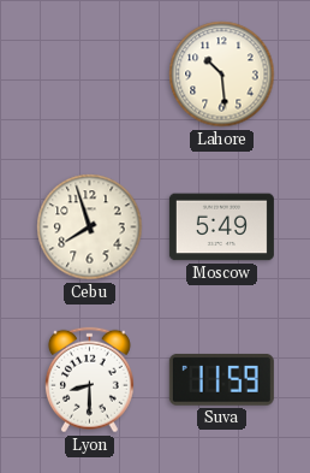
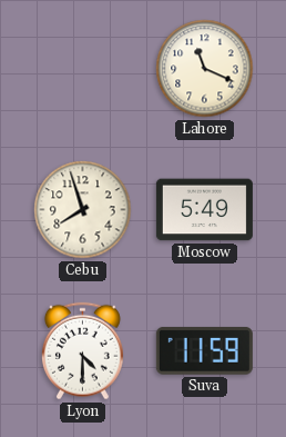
Lahore: 10:29 -> 11:19
Lyon: 8:30 -> 4:30
